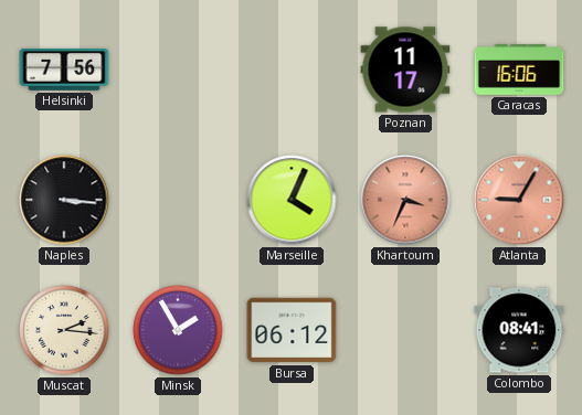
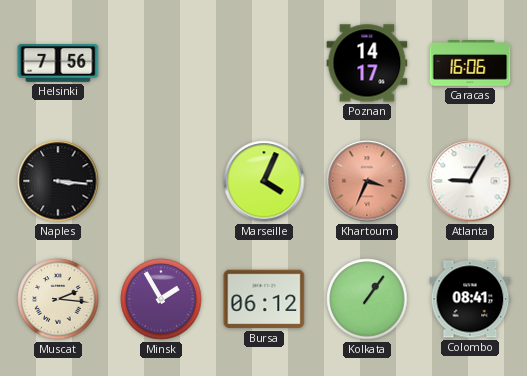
Poznan: 11:17 -> 14:17
Atlanta dial: salmon -> white
Kolkata: none -> 1:06
